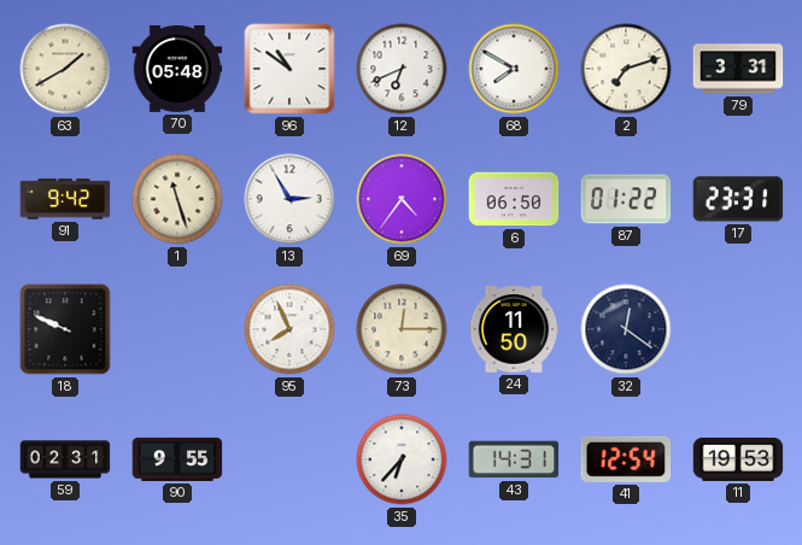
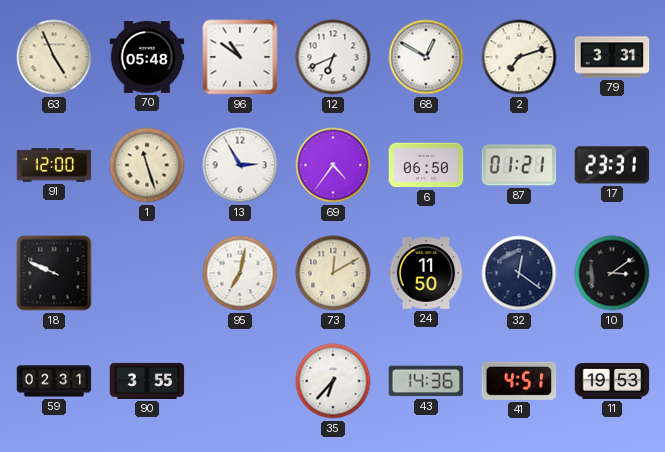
63: 1:40 -> 4:56
68: 7:50 -> 12:50
91: 9:42 -> 12:00
87: 01:22 -> 01:21
95: 7:56 -> 7:02
73: 12:15 -> 12:10
10: none -> 3:09
90: 9:55 -> 3:55
43: 14:31 -> 14:36
41: 12:54 -> 4:51
